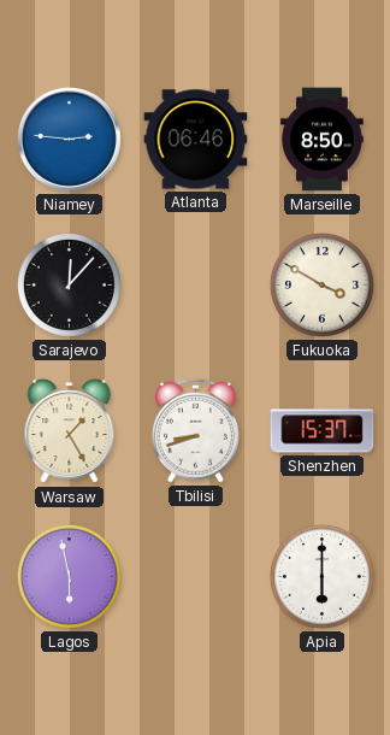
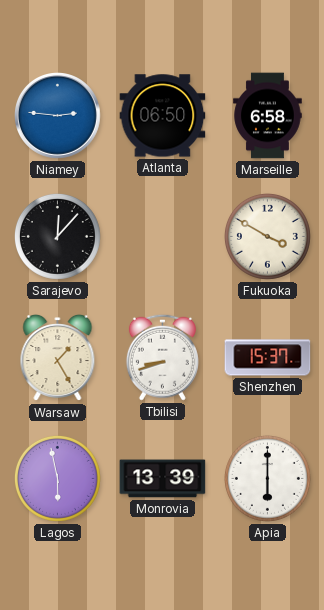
Atlanta: 06:46 -> 06:50
Marseille: 8:50 -> 6:58
Monrovia: none -> 13:39
